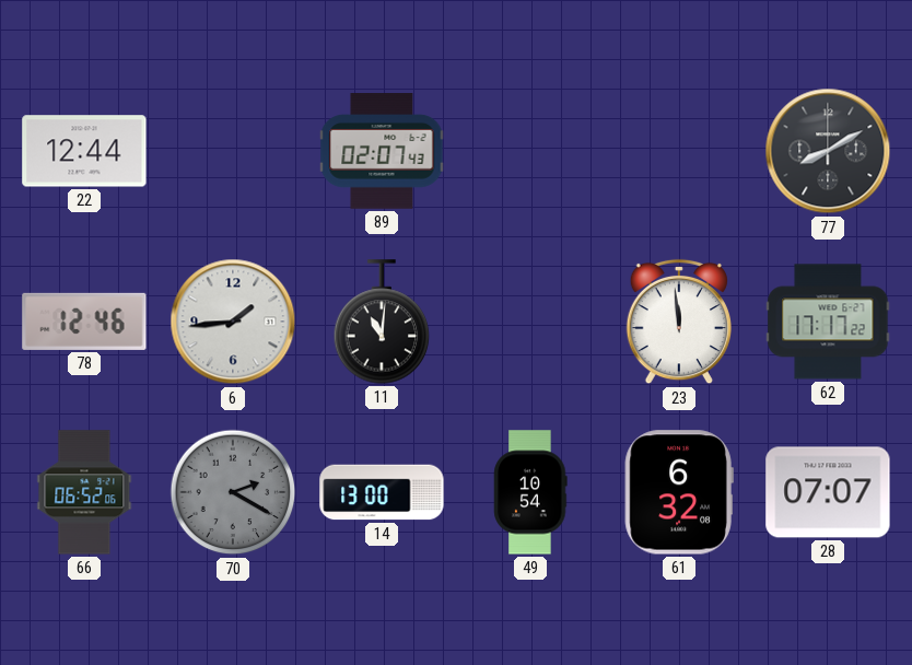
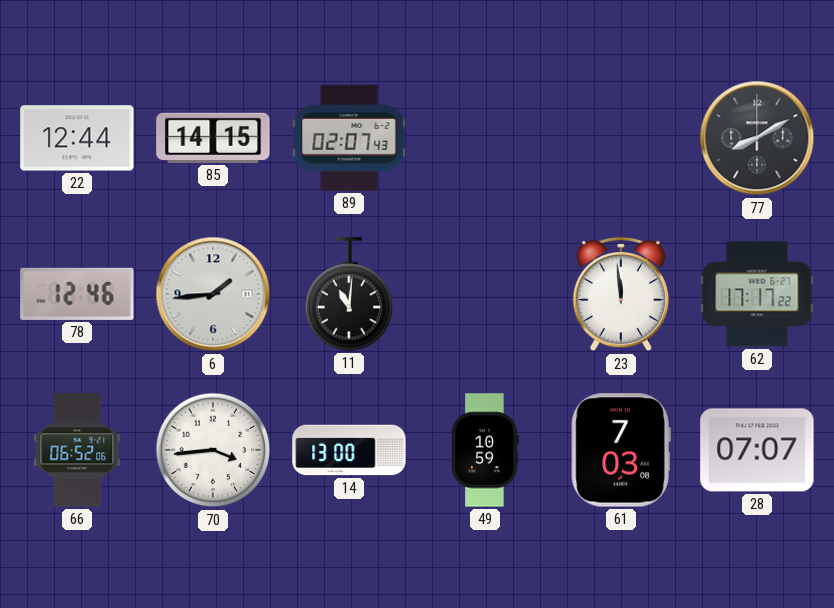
85: none -> 14:15
70: 2:20 -> 3:44
70 dial: grey -> white
49: 10:54 -> 10:59
61: 6:32 -> 7:03
